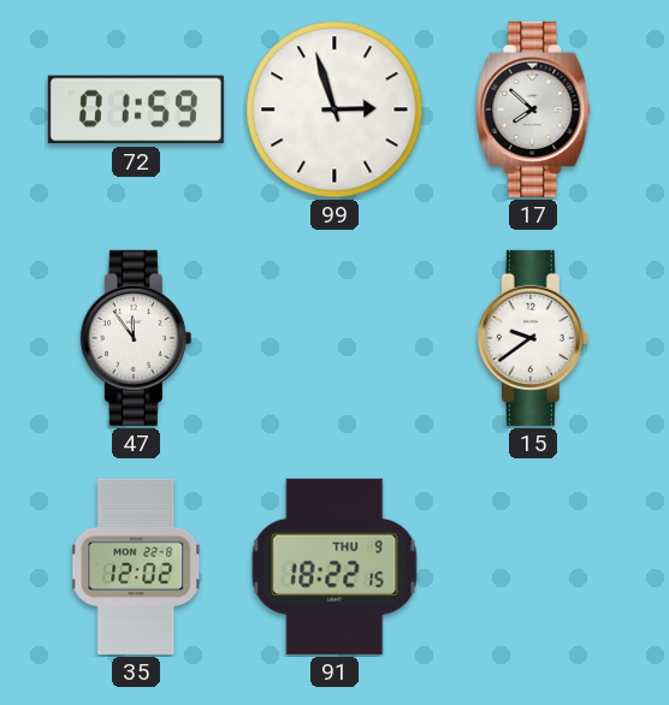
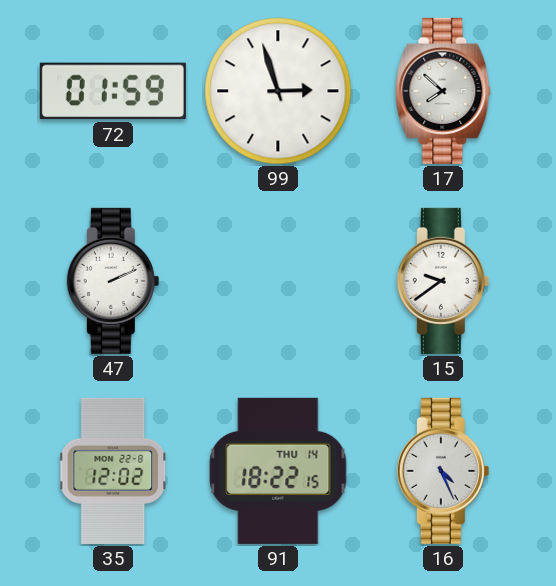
47: 11:54 -> 2:11
91 date: THU 9 -> THU 14
16: none -> 4:26
